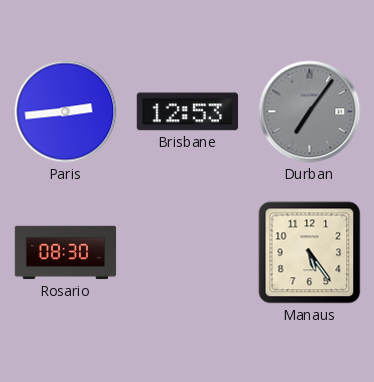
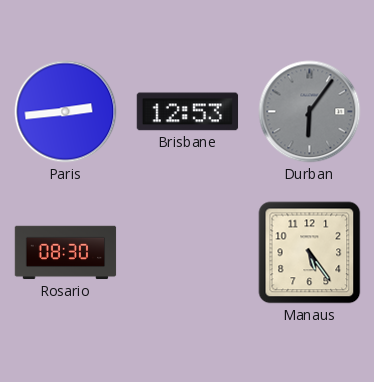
Durban: 7:06 -> 6:06
